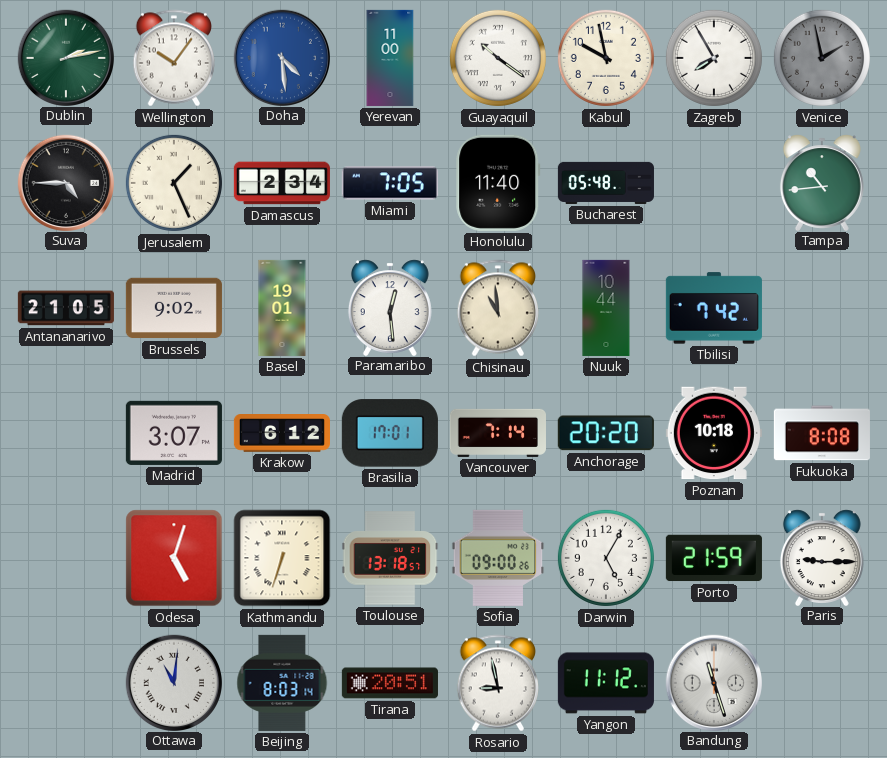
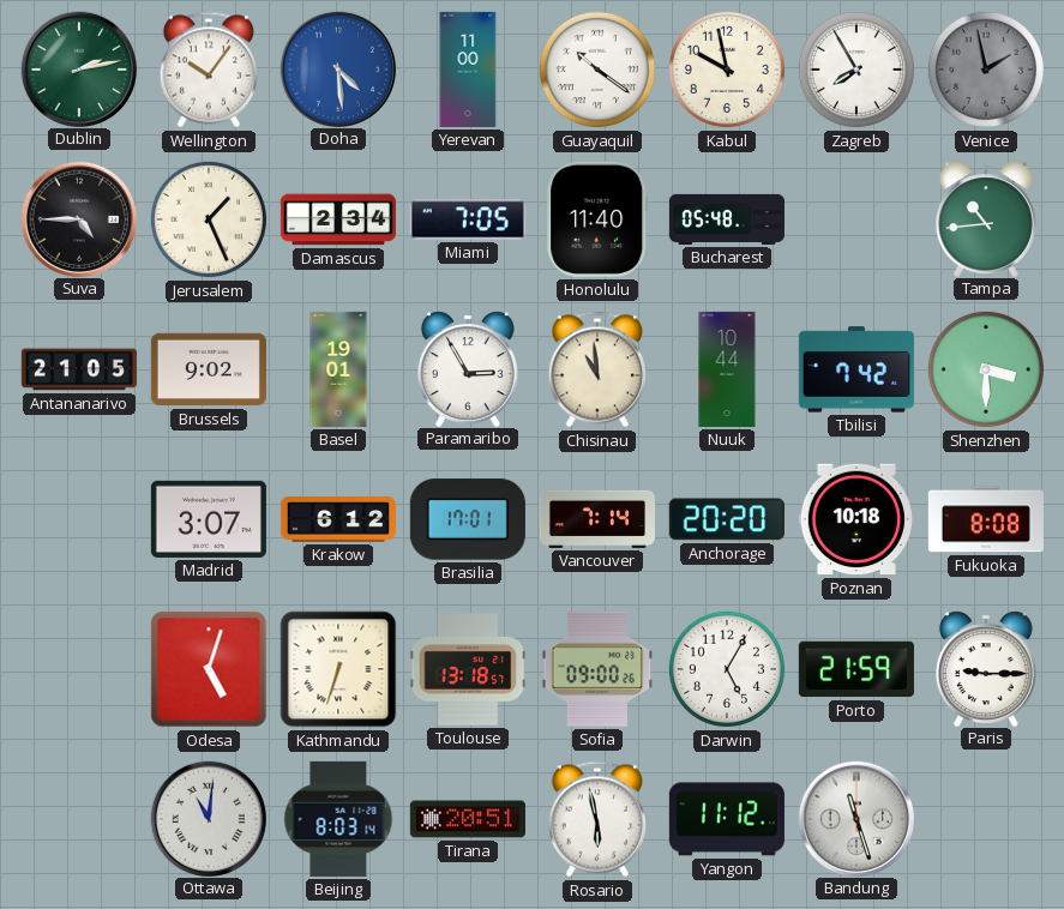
Paramaribo: 12:29 -> 2:55
Shenzhen: none -> 3:30
Rosario: 8:58 -> 5:58
